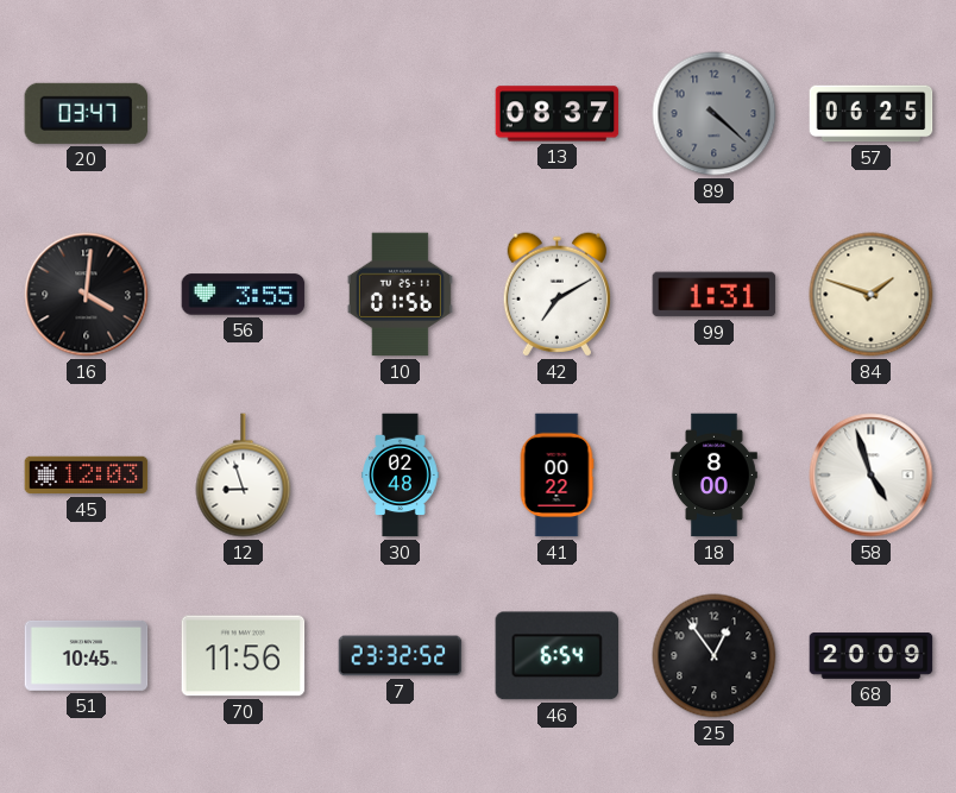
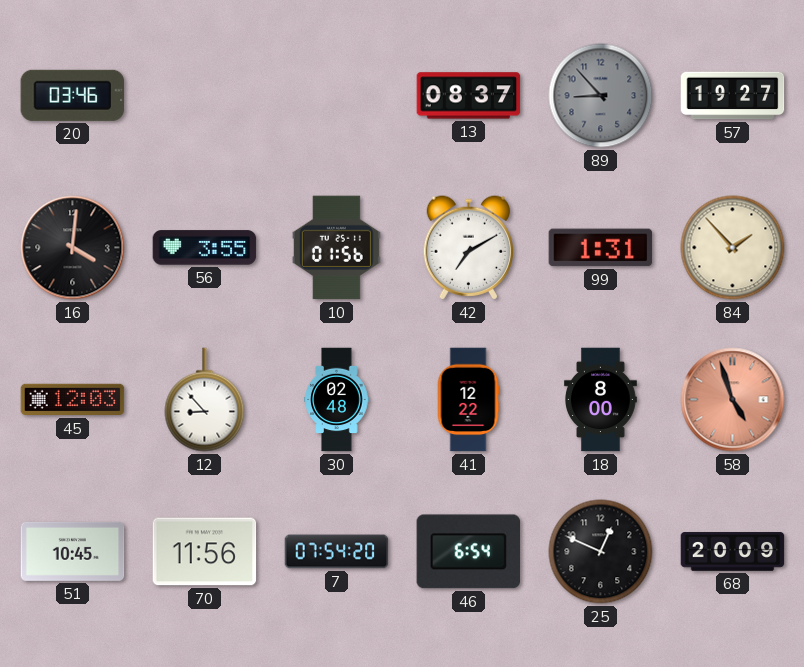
20: 03:47 -> 03:46
89: 4:22 -> 8:53
57: 06:25 -> 19:27
84: 1:48 -> 1:53
12: 8:57 -> 8:53
41: 00:22 -> 12:22
58 dial: white -> salmon
7: 23:32 -> 07:54
25: 12:54 -> 12:49
